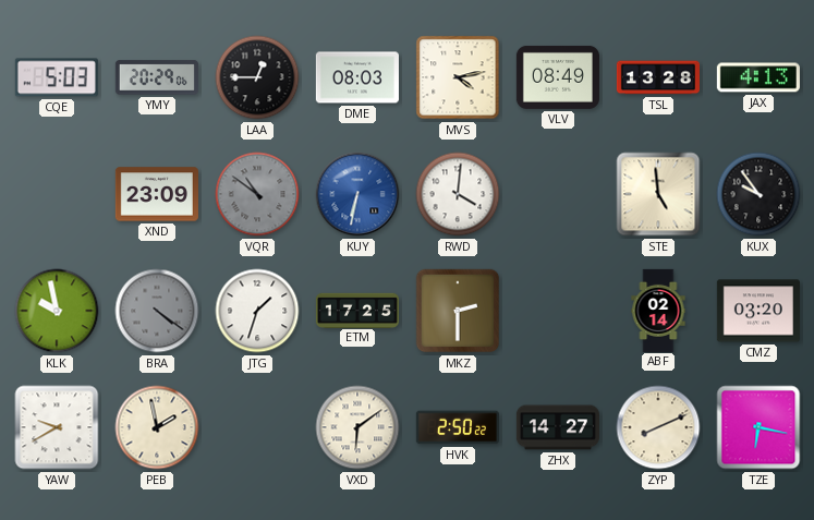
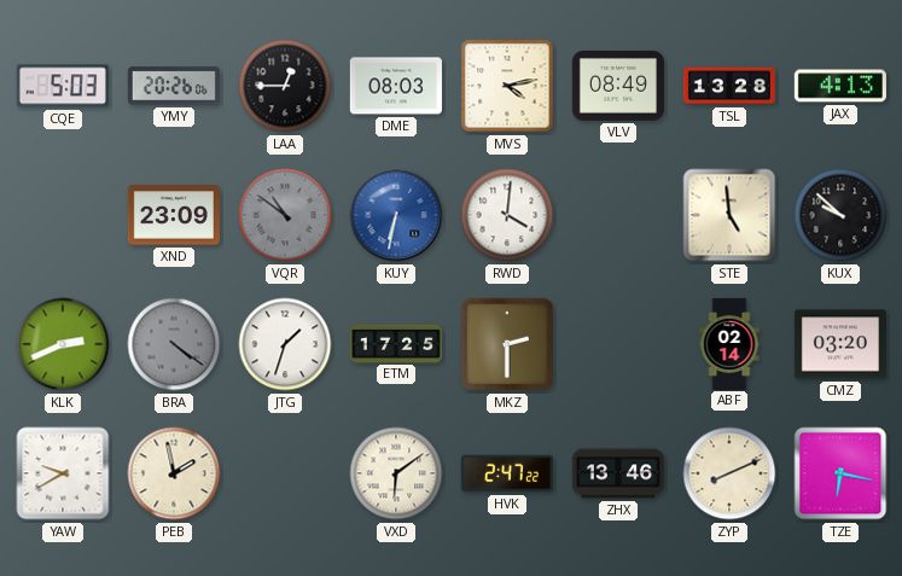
YMY: 20:29 -> 20:26
KUX: 9:54 -> 9:52
KLK: 9:58 -> 2:41
HVK: 2:50 -> 2:47
ZHX: 14:27 -> 13:46
